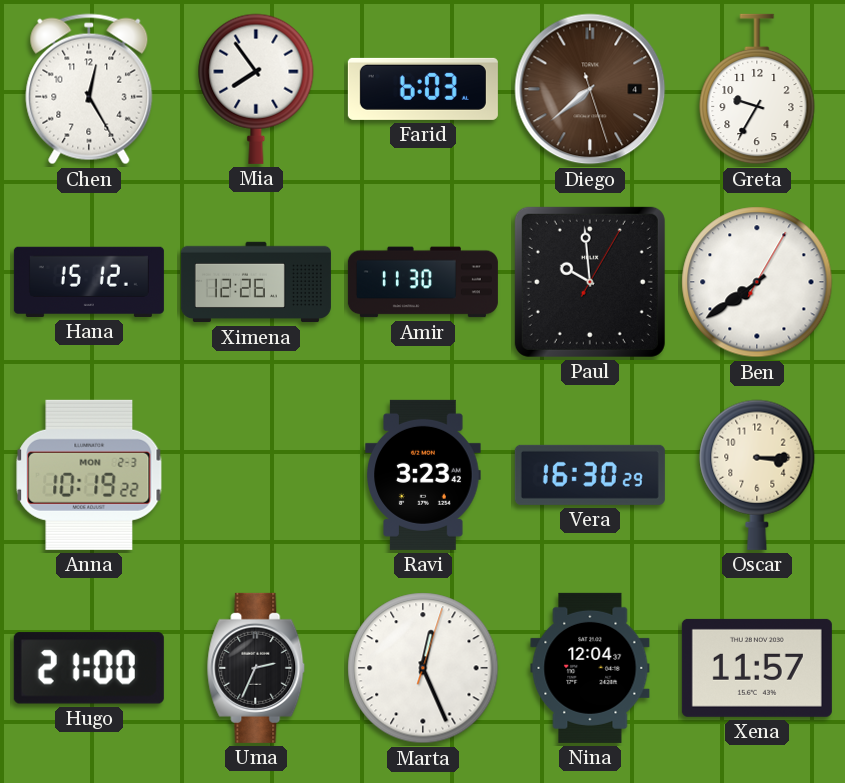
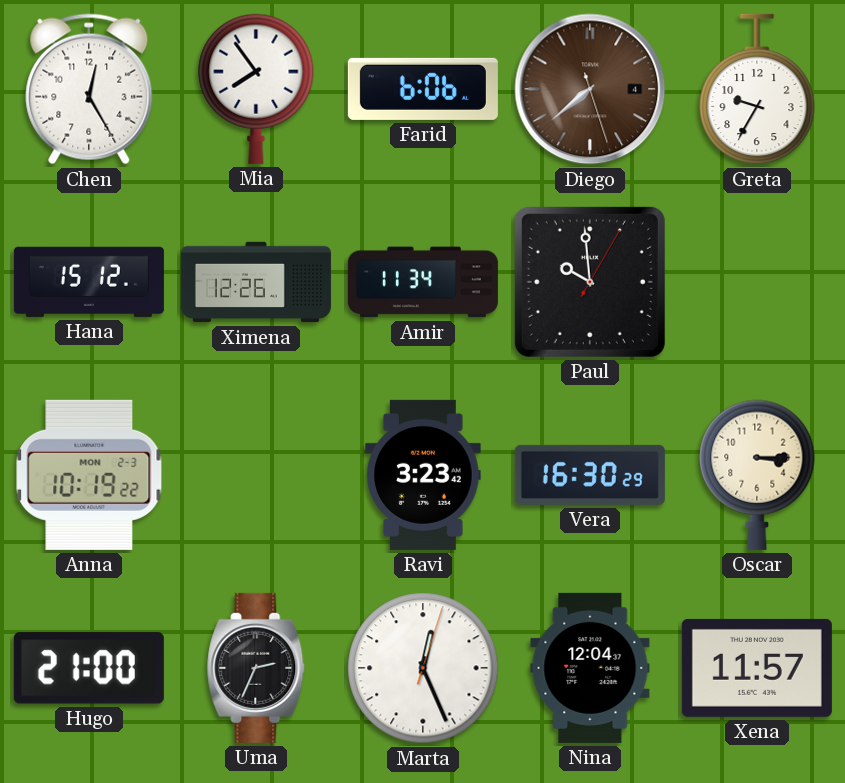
Farid: 6:03 -> 6:06
Amir: 11:30 -> 11:34
Ben: 7:39 -> none
